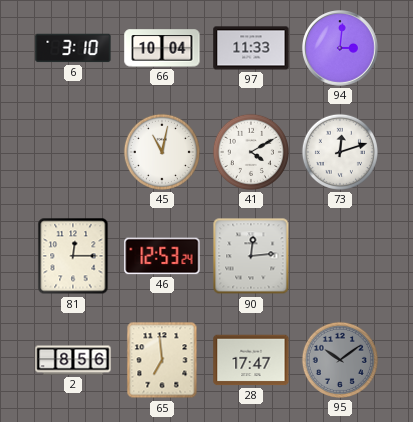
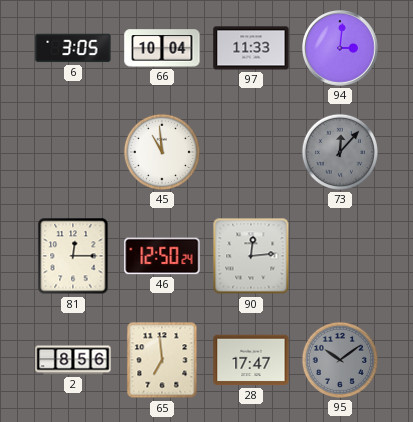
6: 3:10 -> 3:05
45: 11:02 -> 10:59
41: 4:10 -> none
73: 12:12 -> 12:07
73 dial: white -> grey
46: 12:53 -> 12:50
